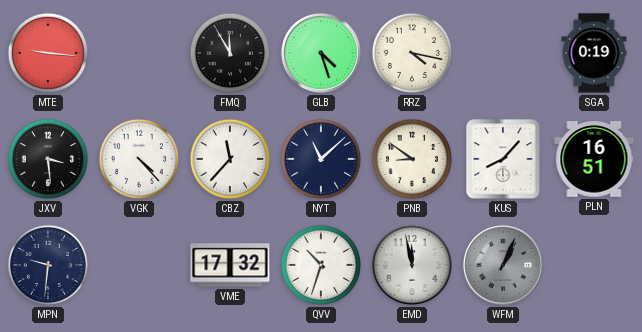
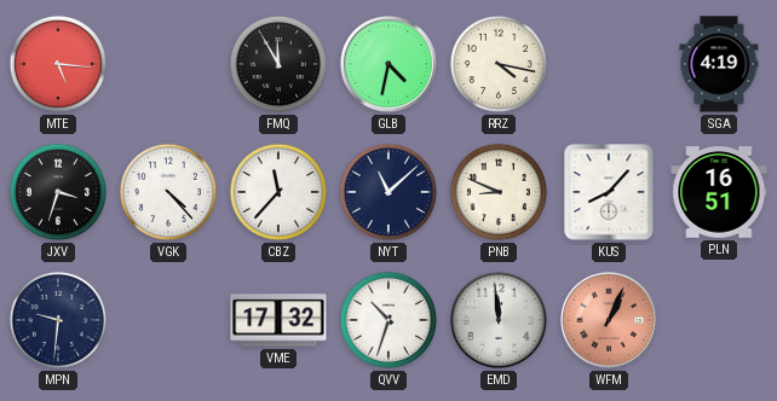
MTE: 9:16 -> 5:16
GLB: 4:27 -> 4:32
SGA: 0:19 -> 4:19
JXV: 3:29 -> 3:33
PNB: 8:51 -> 8:49
EMD: 11:58 -> 11:59
WFM dial: grey -> salmon
